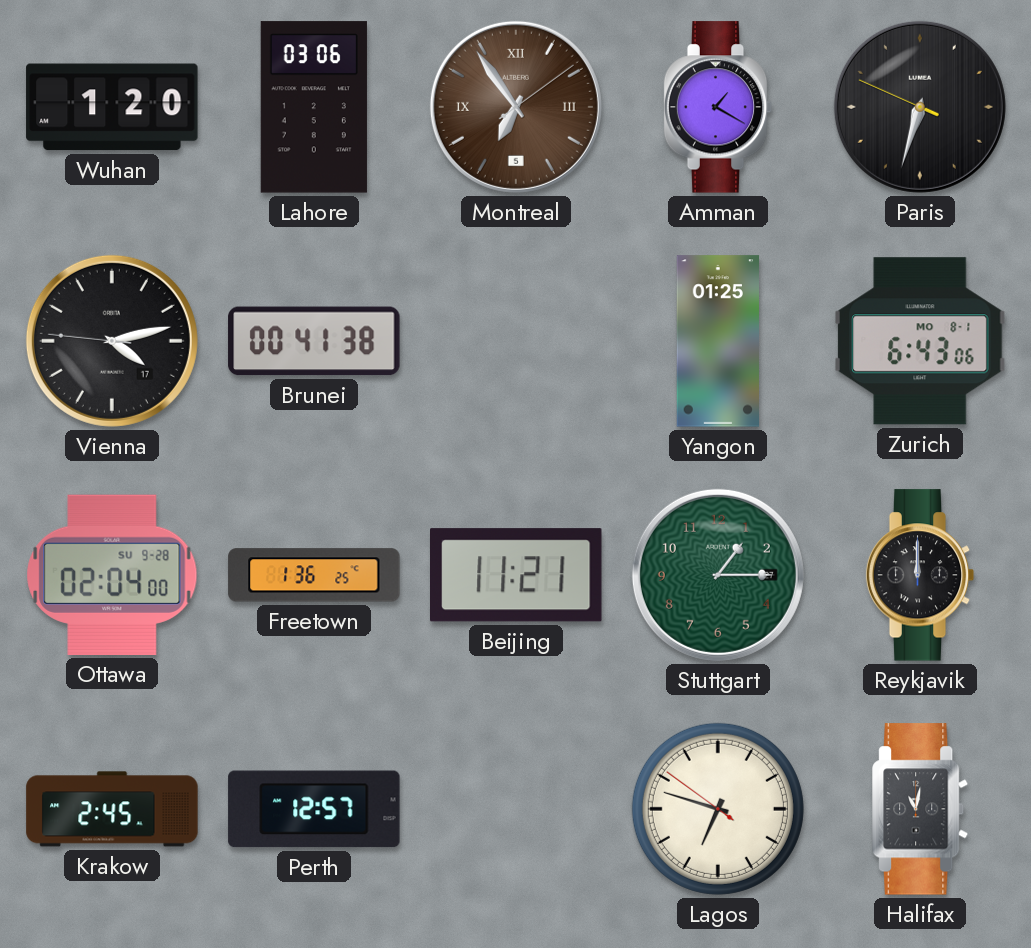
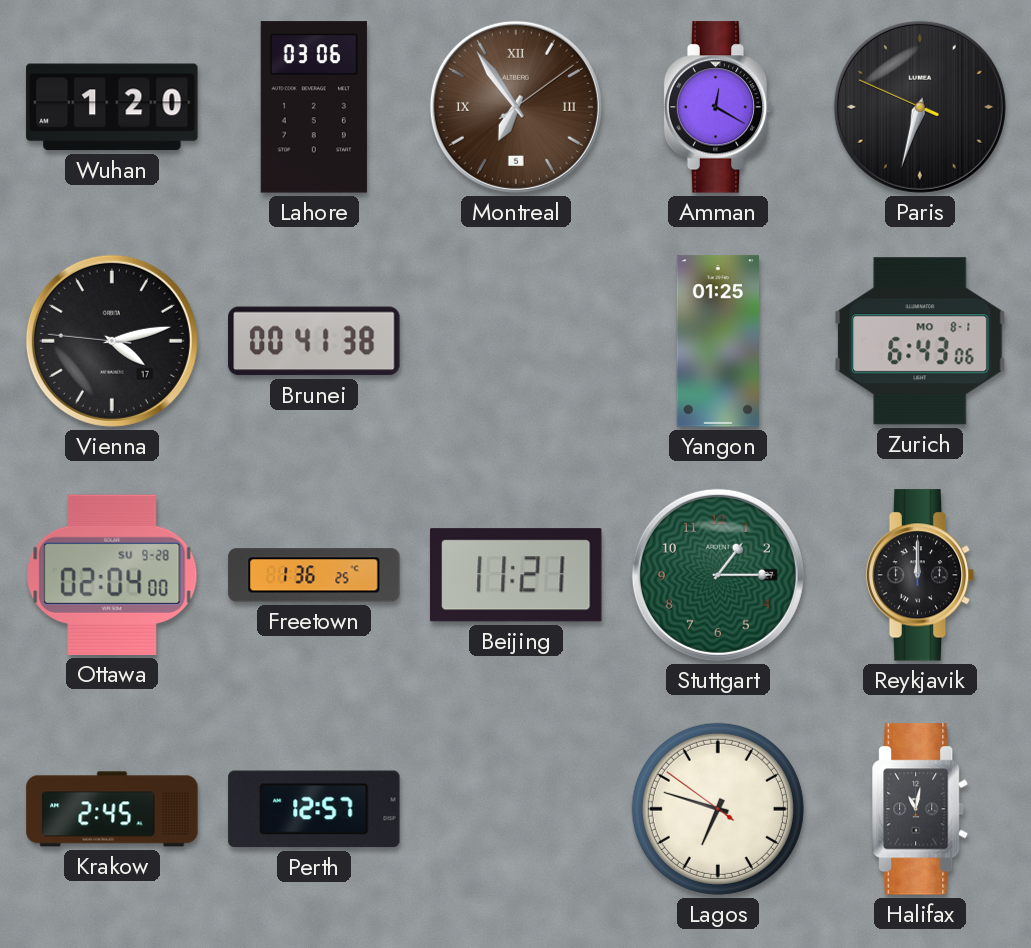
Amman: 1:20 -> 12:20
